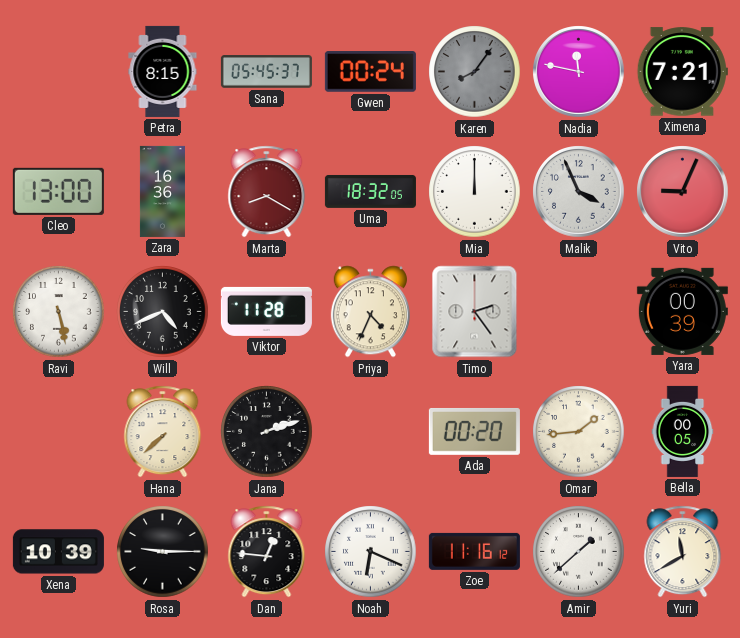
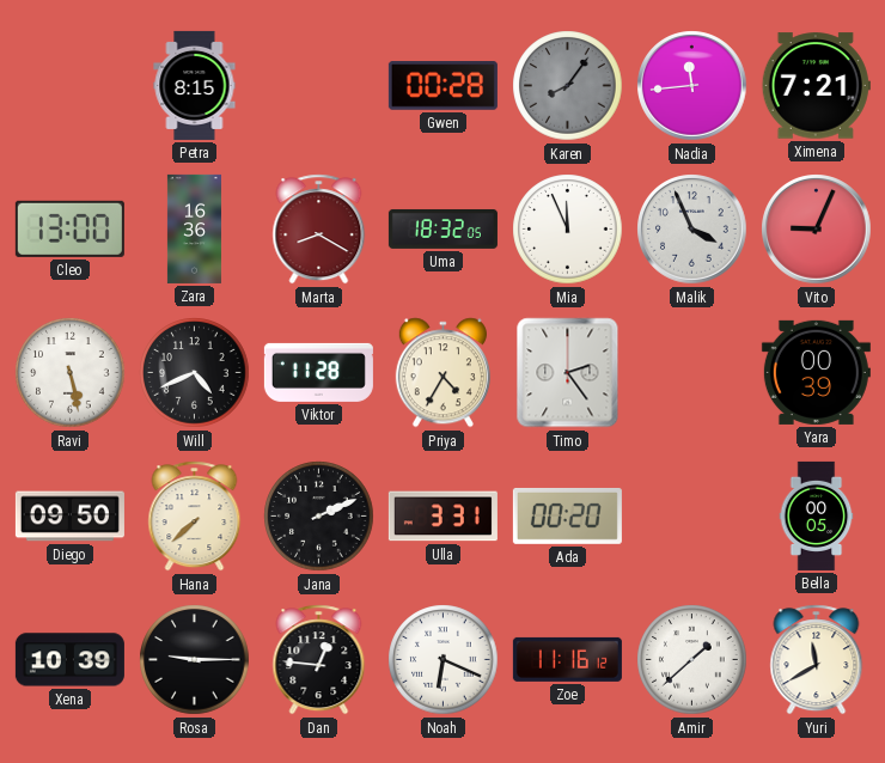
Sana: 05:45 -> none
Gwen: 00:24 -> 00:28
Nadia: 11:47 -> 11:44
Mia: 12:00 -> 11:56
Priya: 4:34 -> 4:35
Diego: none -> 09:50
Jana: 2:12 -> 2:11
Ulla: none -> 3:31
Omar: 1:44 -> none
